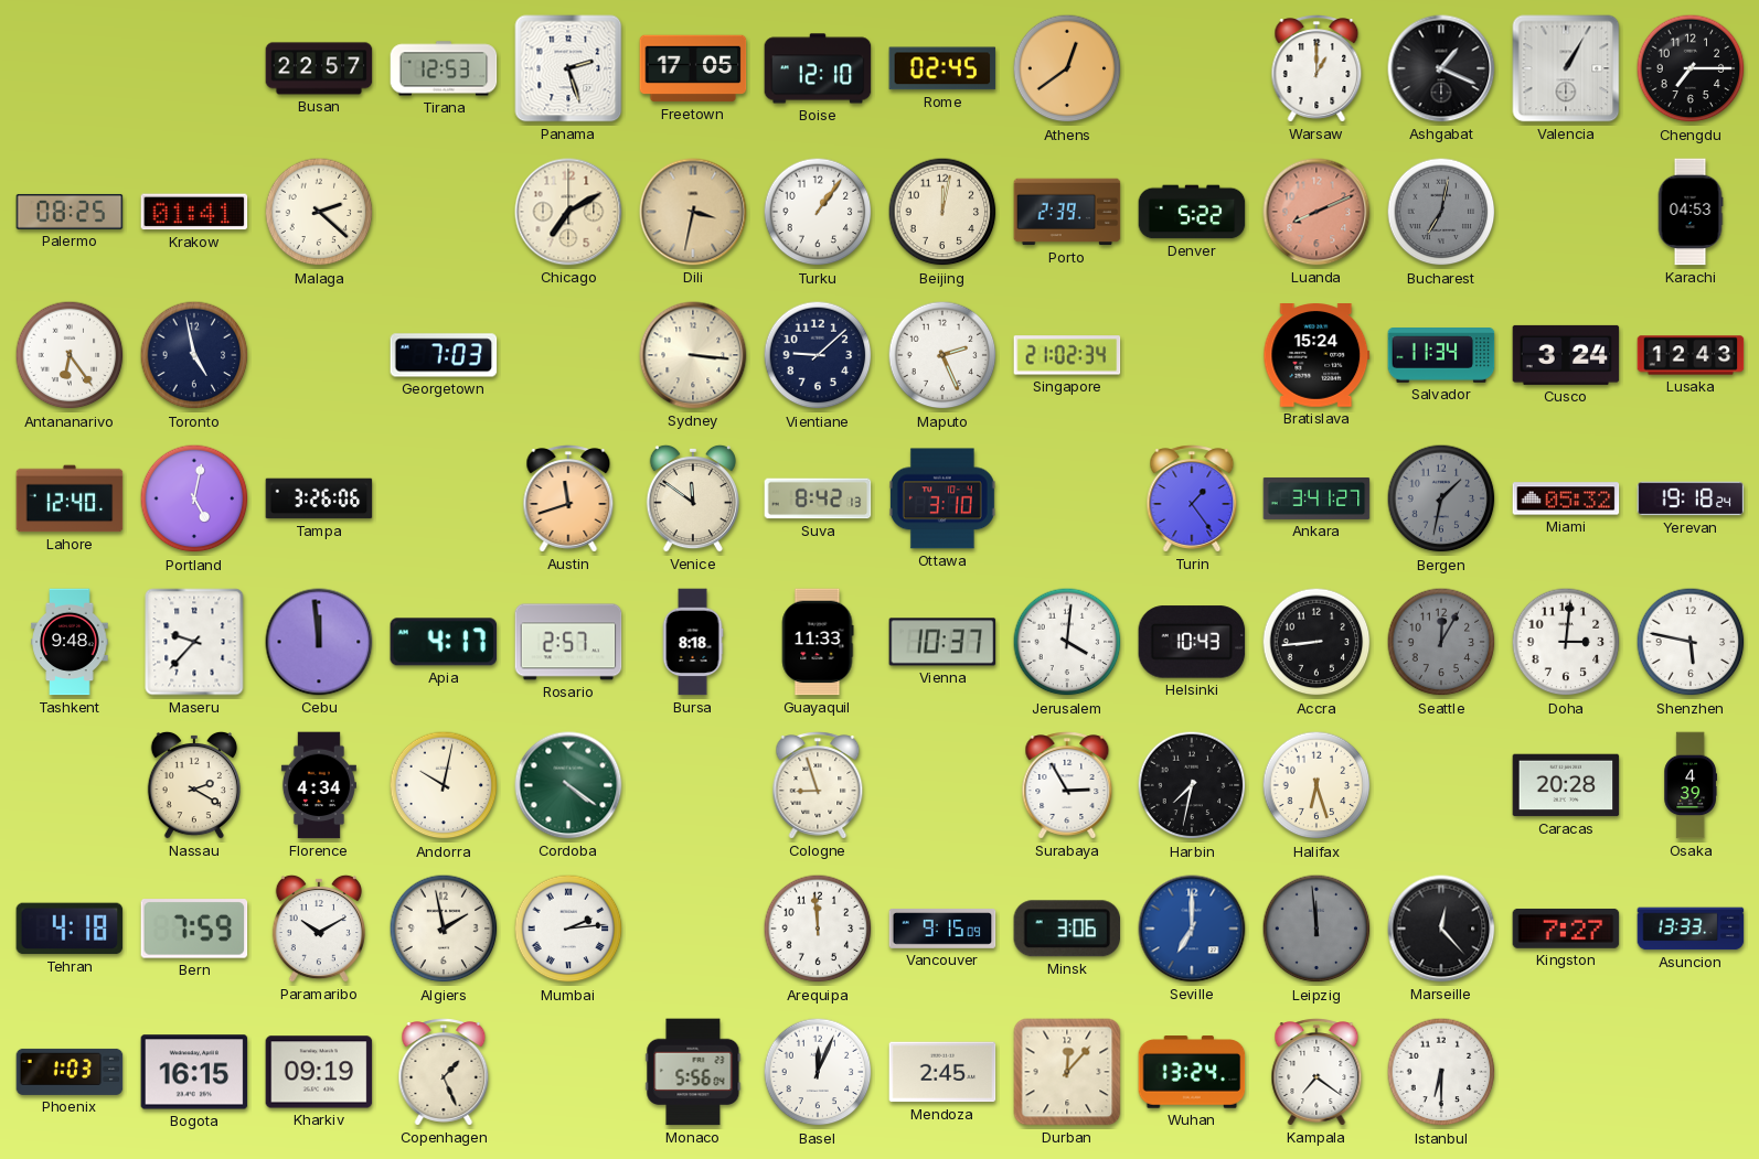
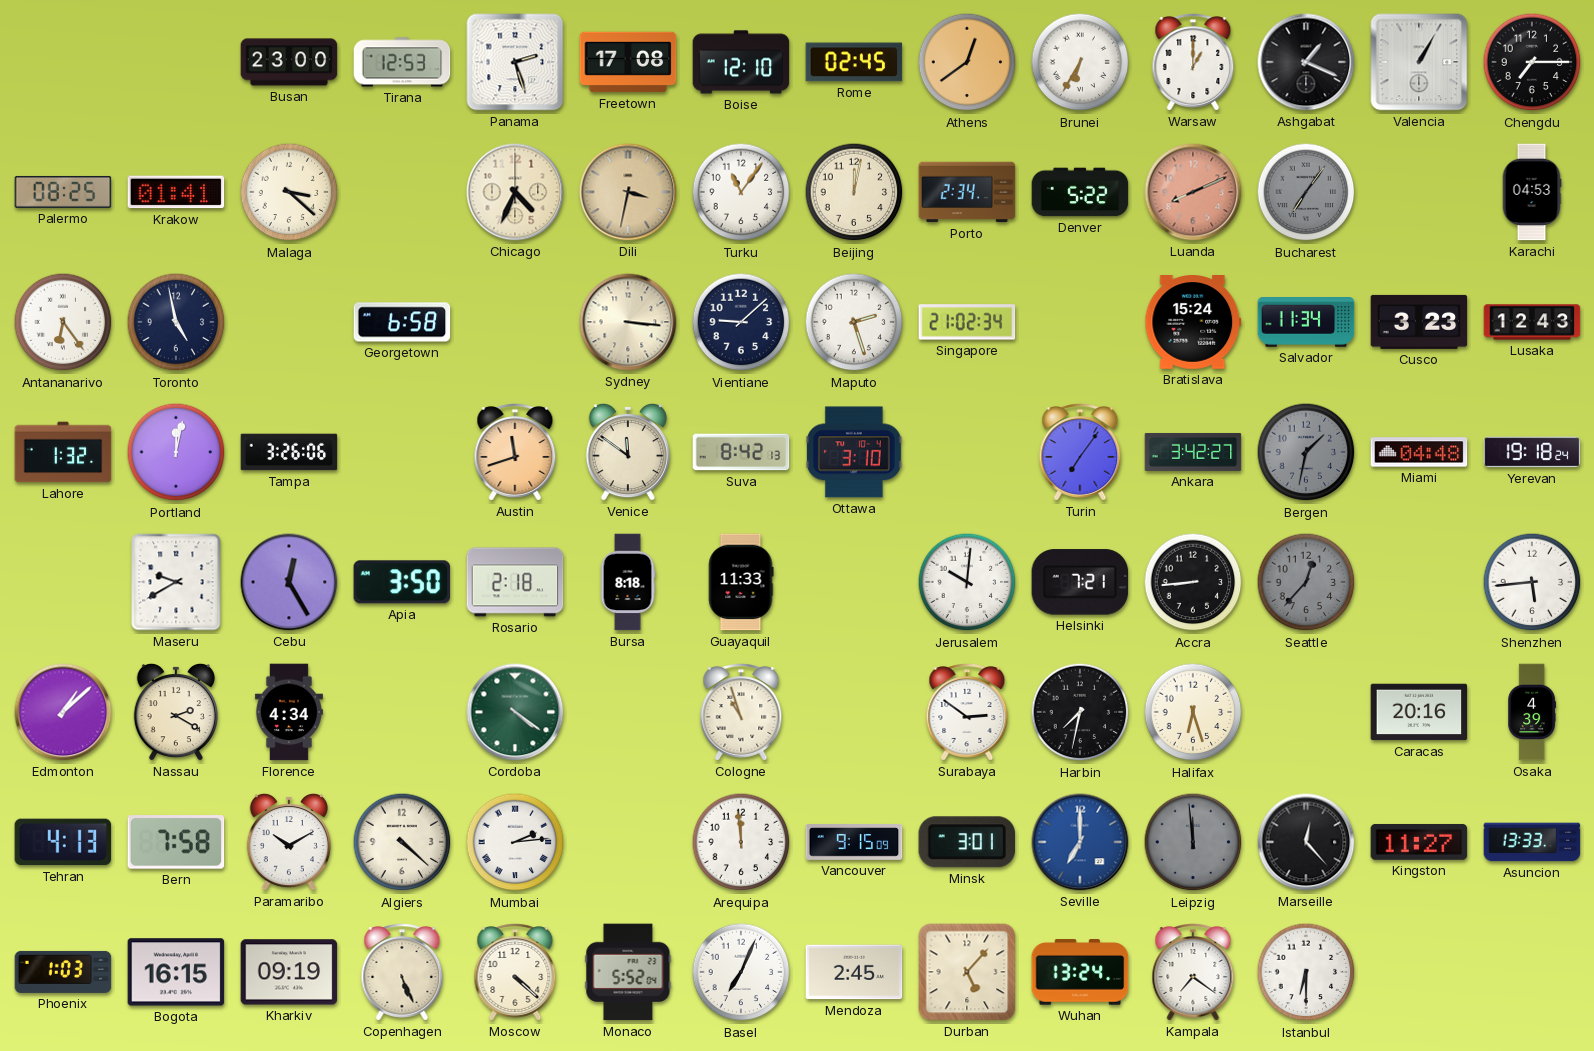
Busan: 22:57 -> 23:00
Freetown: 17:05 -> 17:08
Brunei: none -> 6:35
Malaga: 2:22 -> 3:22
Chicago: 7:10 -> 4:34
Turku: 1:06 -> 11:06
Porto: 2:39 -> 2:34
Bucharest: 7:02 -> 7:06
Georgetown: 7:03 -> 6:58
Maputo: 2:26 -> 2:27
Cusco: 3:24 -> 3:23
Lahore: 12:40 -> 1:32
Portland: 5:02 -> 12:02
Turin: 1:24 -> 7:06
Ankara: 3:41 -> 3:42
Miami: 05:32 -> 04:48
Tashkent: 9:48 -> none
Maseru: 9:37 -> 9:40
Cebu: 11:59 -> 12:25
Apia: 4:17 -> 3:50
Rosario: 2:57 -> 2:18
Vienna: 10:37 -> none
Jerusalem: 4:01 -> 10:01
Helsinki: 10:43 -> 7:21
Seattle: 12:05 -> 12:37
Doha: 3:01 -> none
Shenzhen: 5:47 -> 5:44
Edmonton: none -> 1:08
Andorra: 10:02 -> none
Cologne: 8:57 -> 10:57
Surabaya: 2:55 -> 2:51
Caracas: 20:28 -> 20:16
Tehran: 4:18 -> 4:13
Bern: 7:59 -> 7:58
Algiers: 1:58 -> 4:22
Minsk: 3:06 -> 3:01
Kingston: 7:27 -> 11:27
Copenhagen: 1:26 -> 5:26
Moscow: none -> 4:22
Monaco: 5:56 -> 5:52
Basel: 12:04 -> 7:04
Durban: 12:07 -> 5:07
